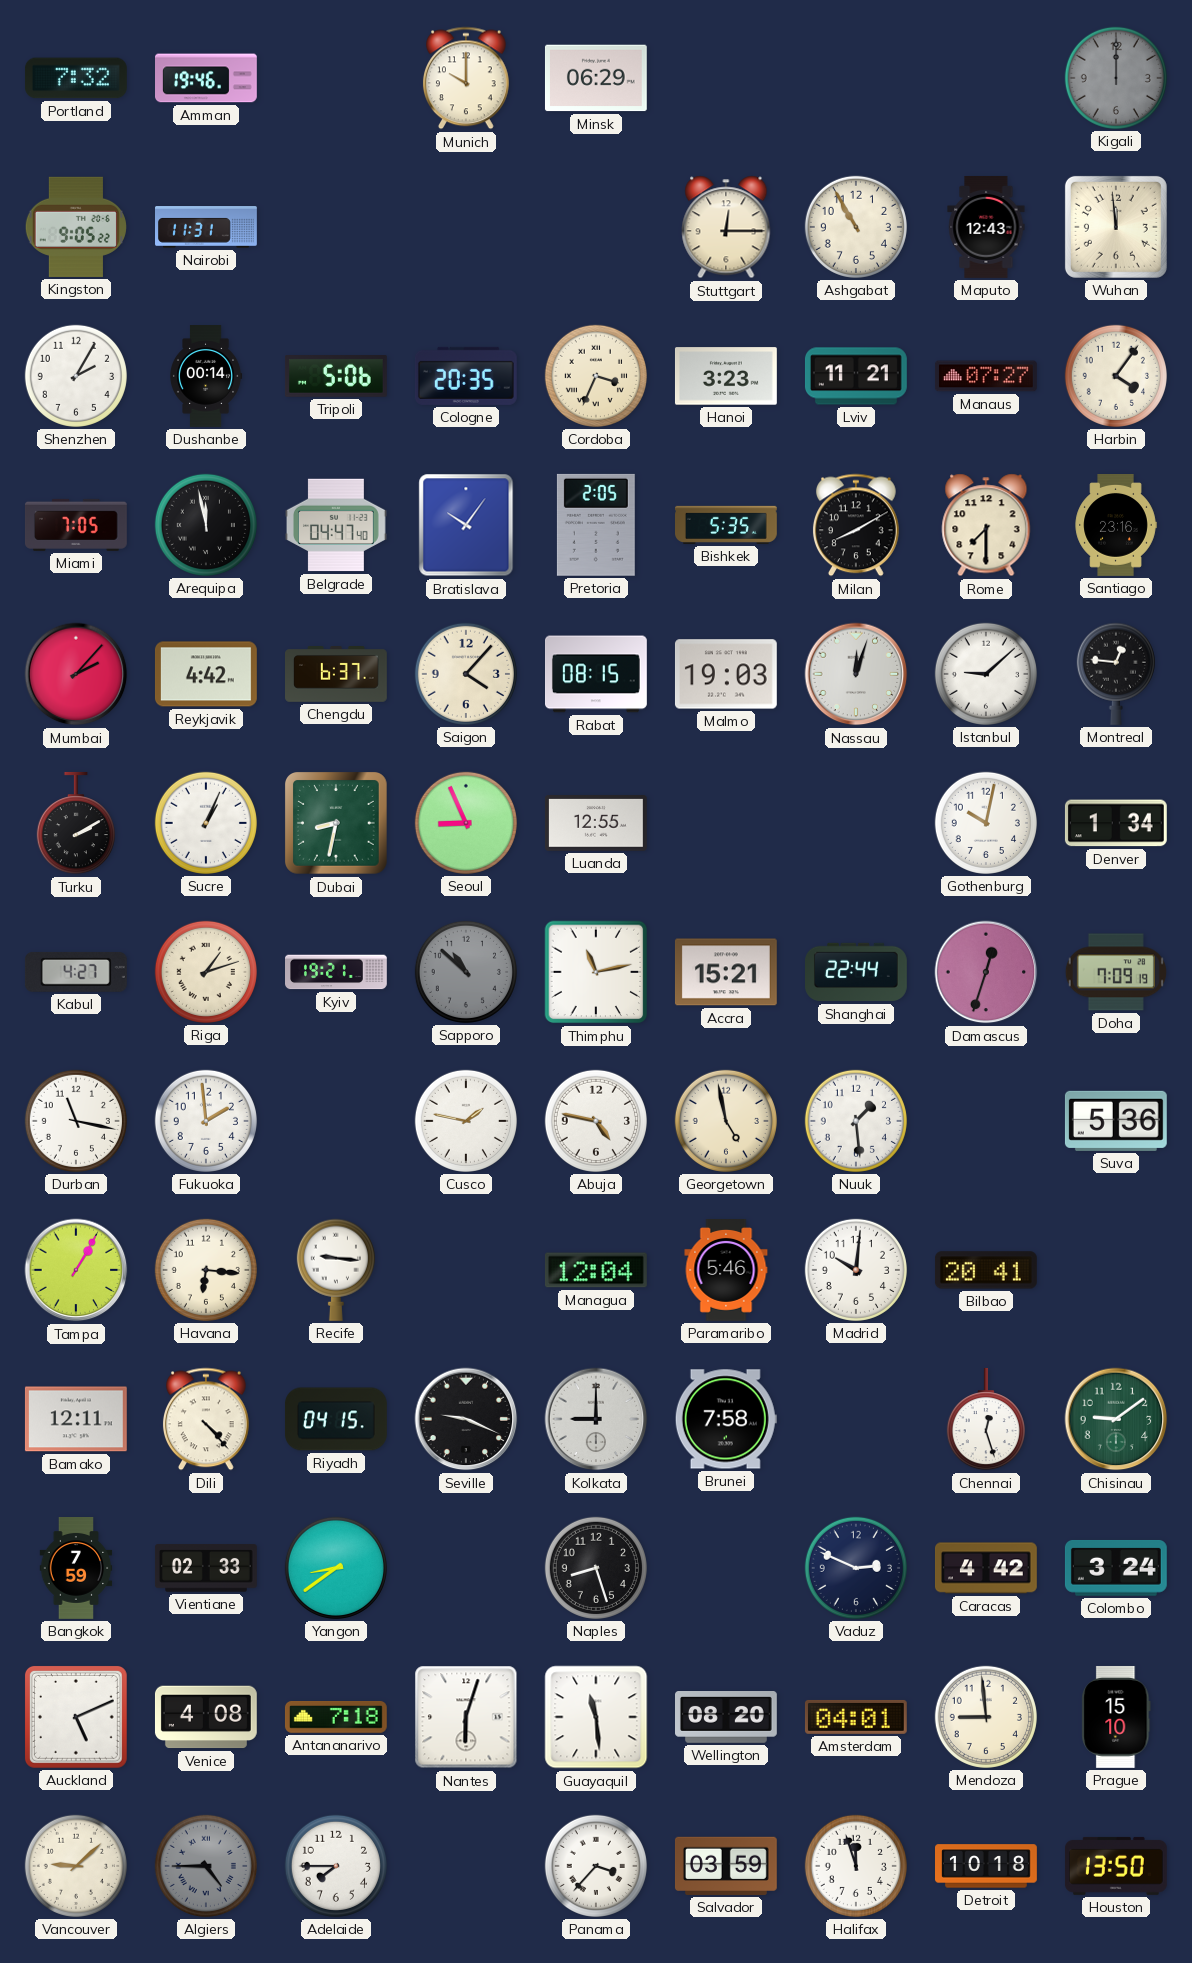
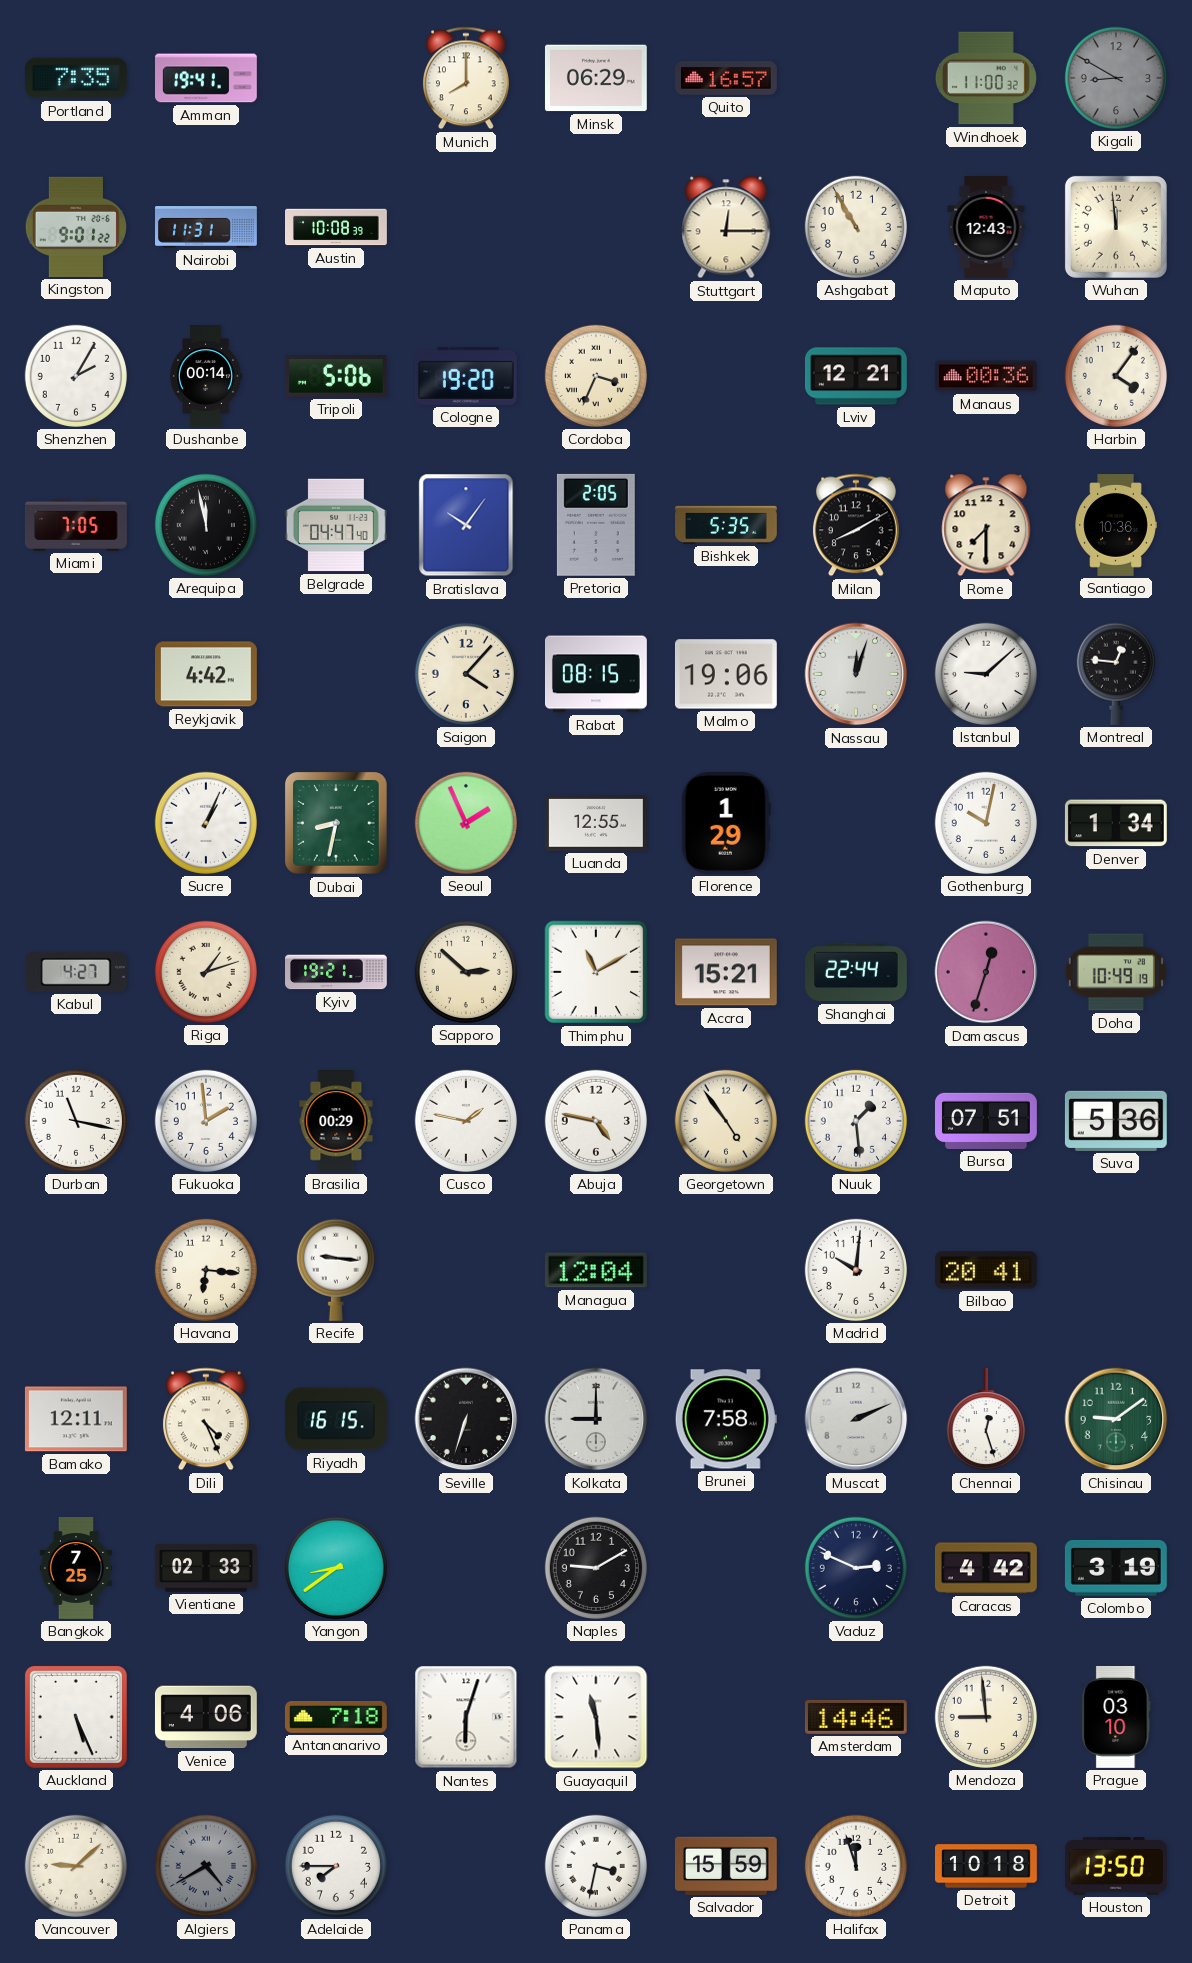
Portland: 7:32 -> 7:35
Amman: 19:46 -> 19:41
Munich: 10:00 -> 8:00
Quito: none -> 16:57
Windhoek: none -> 11:00
Kigali: 12:00 -> 8:50
Kingston: 9:05 -> 9:01
Austin: none -> 10:08
Cologne: 20:35 -> 19:20
Hanoi: 3:23 -> none
Lviv: 11:21 -> 12:21
Manaus: 07:27 -> 00:36
Santiago: 23:16 -> 10:36
Mumbai: 2:07 -> none
Chengdu: 6:37 -> none
Malmo: 19:03 -> 19:06
Turku: 2:10 -> none
Seoul: 8:56 -> 1:56
Florence: none -> 1:29
Sapporo: 10:52 -> 2:52
Sapporo dial: grey -> cream
Thimphu: 11:13 -> 11:10
Doha: 7:09 -> 10:49
Brasilia: none -> 00:29
Georgetown: 4:58 -> 4:54
Bursa: none -> 07:51
Tampa: 1:05 -> none
Paramaribo: 5:46 -> none
Dili: 4:23 -> 4:26
Riyadh: 04:15 -> 16:15
Seville: 9:19 -> 6:33
Muscat: none -> 2:11
Bangkok: 7:59 -> 7:25
Naples: 8:27 -> 9:10
Colombo: 3:24 -> 3:19
Auckland: 5:11 -> 5:26
Venice: 4:08 -> 4:06
Wellington: 08:20 -> none
Amsterdam: 04:01 -> 14:46
Prague: 15:10 -> 03:10
Algiers: 4:45 -> 4:40
Panama: 3:37 -> 3:32
Salvador: 03:59 -> 15:59
